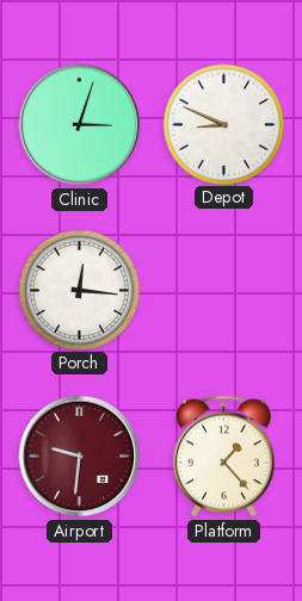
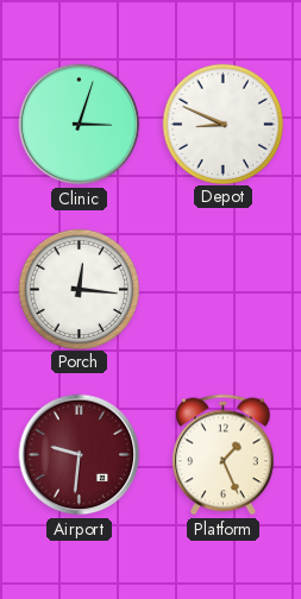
Platform: 1:23 -> 1:26
